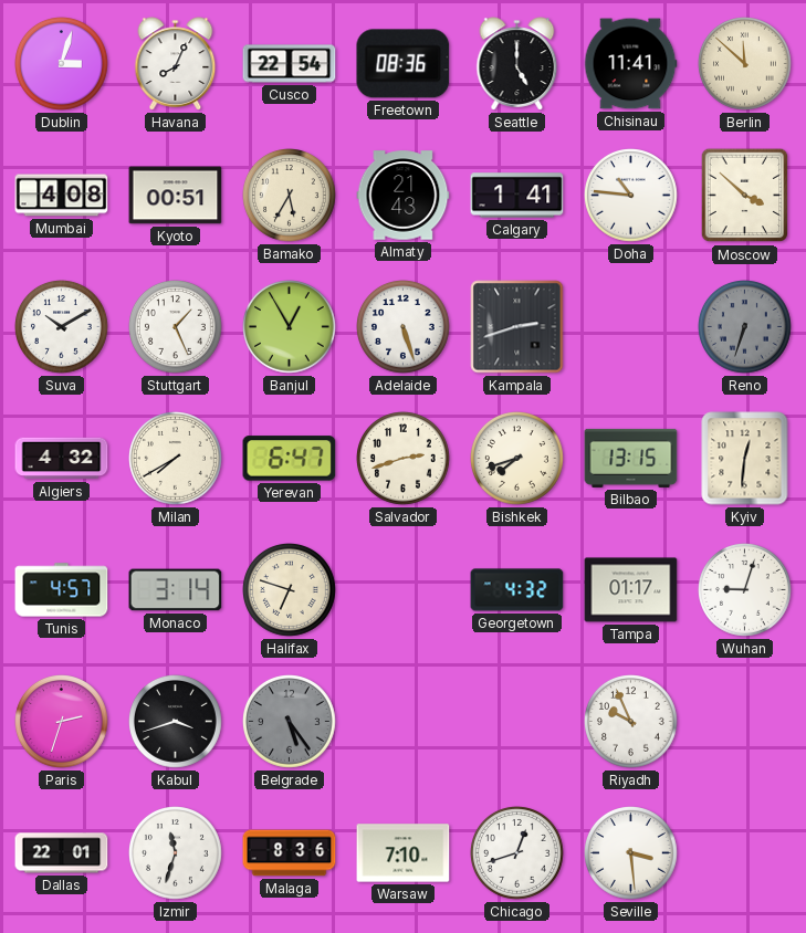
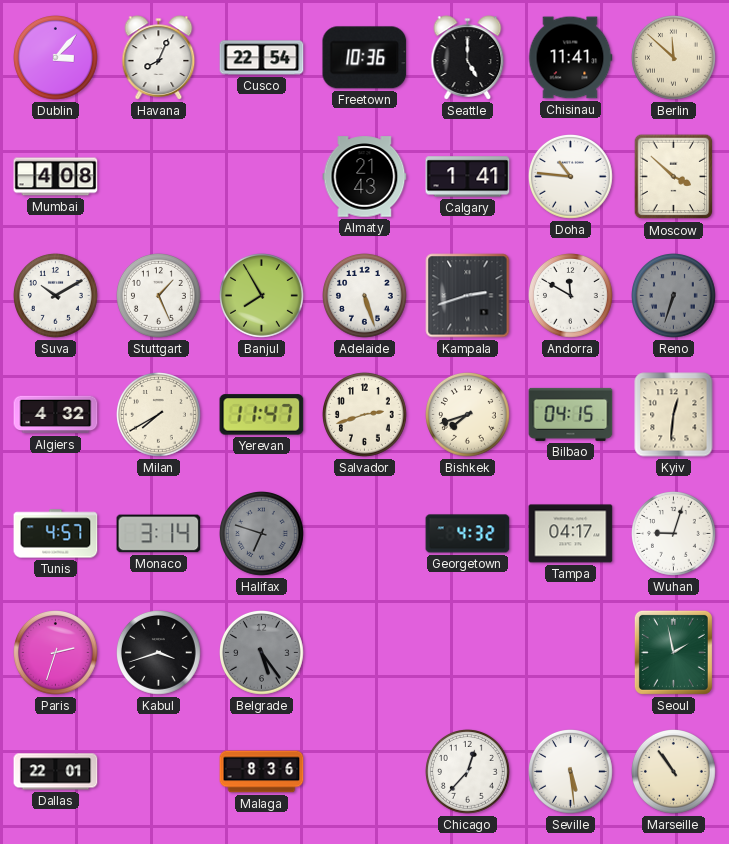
Dublin: 3:03 -> 3:07
Freetown: 08:36 -> 10:36
Kyoto: 00:51 -> none
Bamako: 5:35 -> none
Banjul: 12:55 -> 7:55
Andorra: none -> 11:50
Yerevan: 6:47 -> 11:47
Bilbao: 13:15 -> 04:15
Halifax dial: cream -> grey
Tampa: 01:17 -> 04:17
Riyadh: 9:56 -> none
Seoul: none -> 1:58
Izmir: 11:33 -> none
Warsaw: 7:10 -> none
Chicago: 12:42 -> 12:37
Seville: 3:29 -> 5:29
Marseille: none -> 10:54
